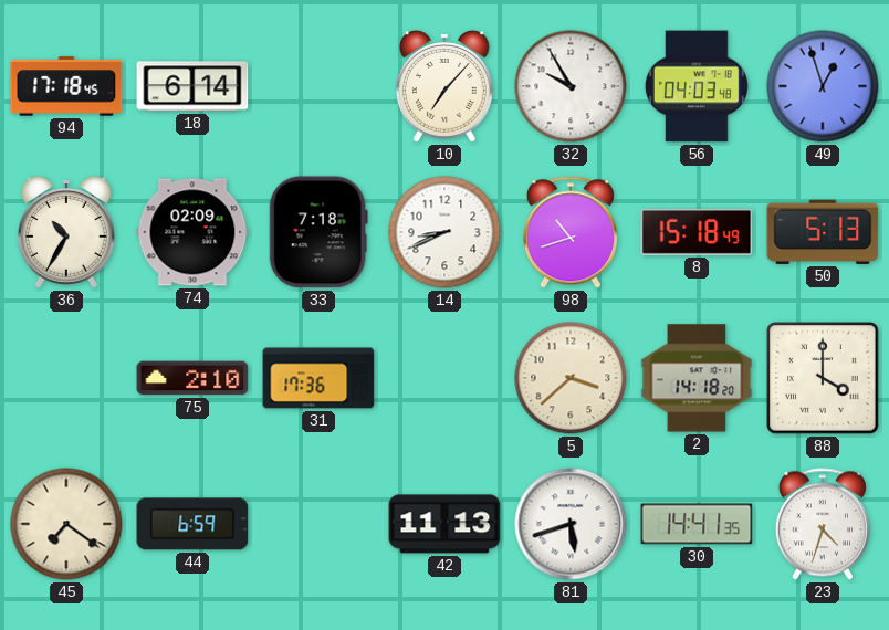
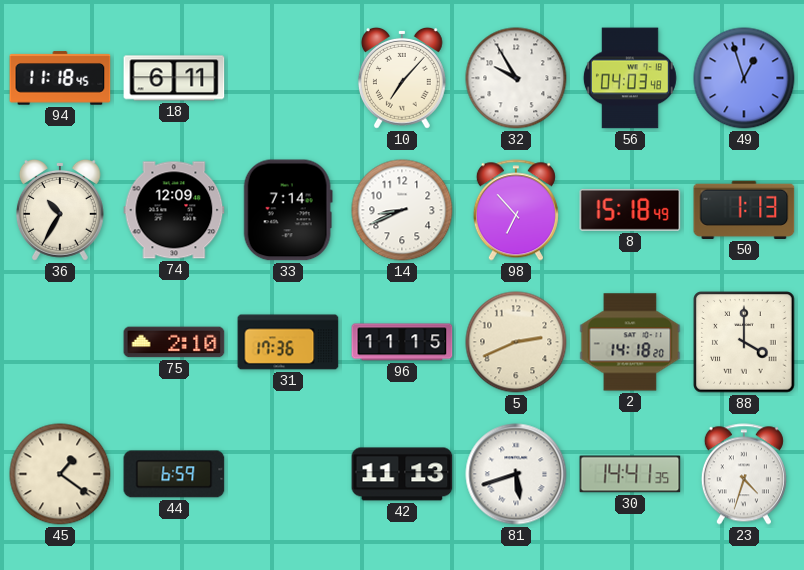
94: 17:18 -> 11:18
18: 6:14 -> 6:11
74: 02:09 -> 12:09
33: 7:18 -> 7:14
98: 10:42 -> 6:53
50: 5:13 -> 1:13
96: none -> 11:15
5: 3:38 -> 2:41
45: 7:21 -> 1:21
